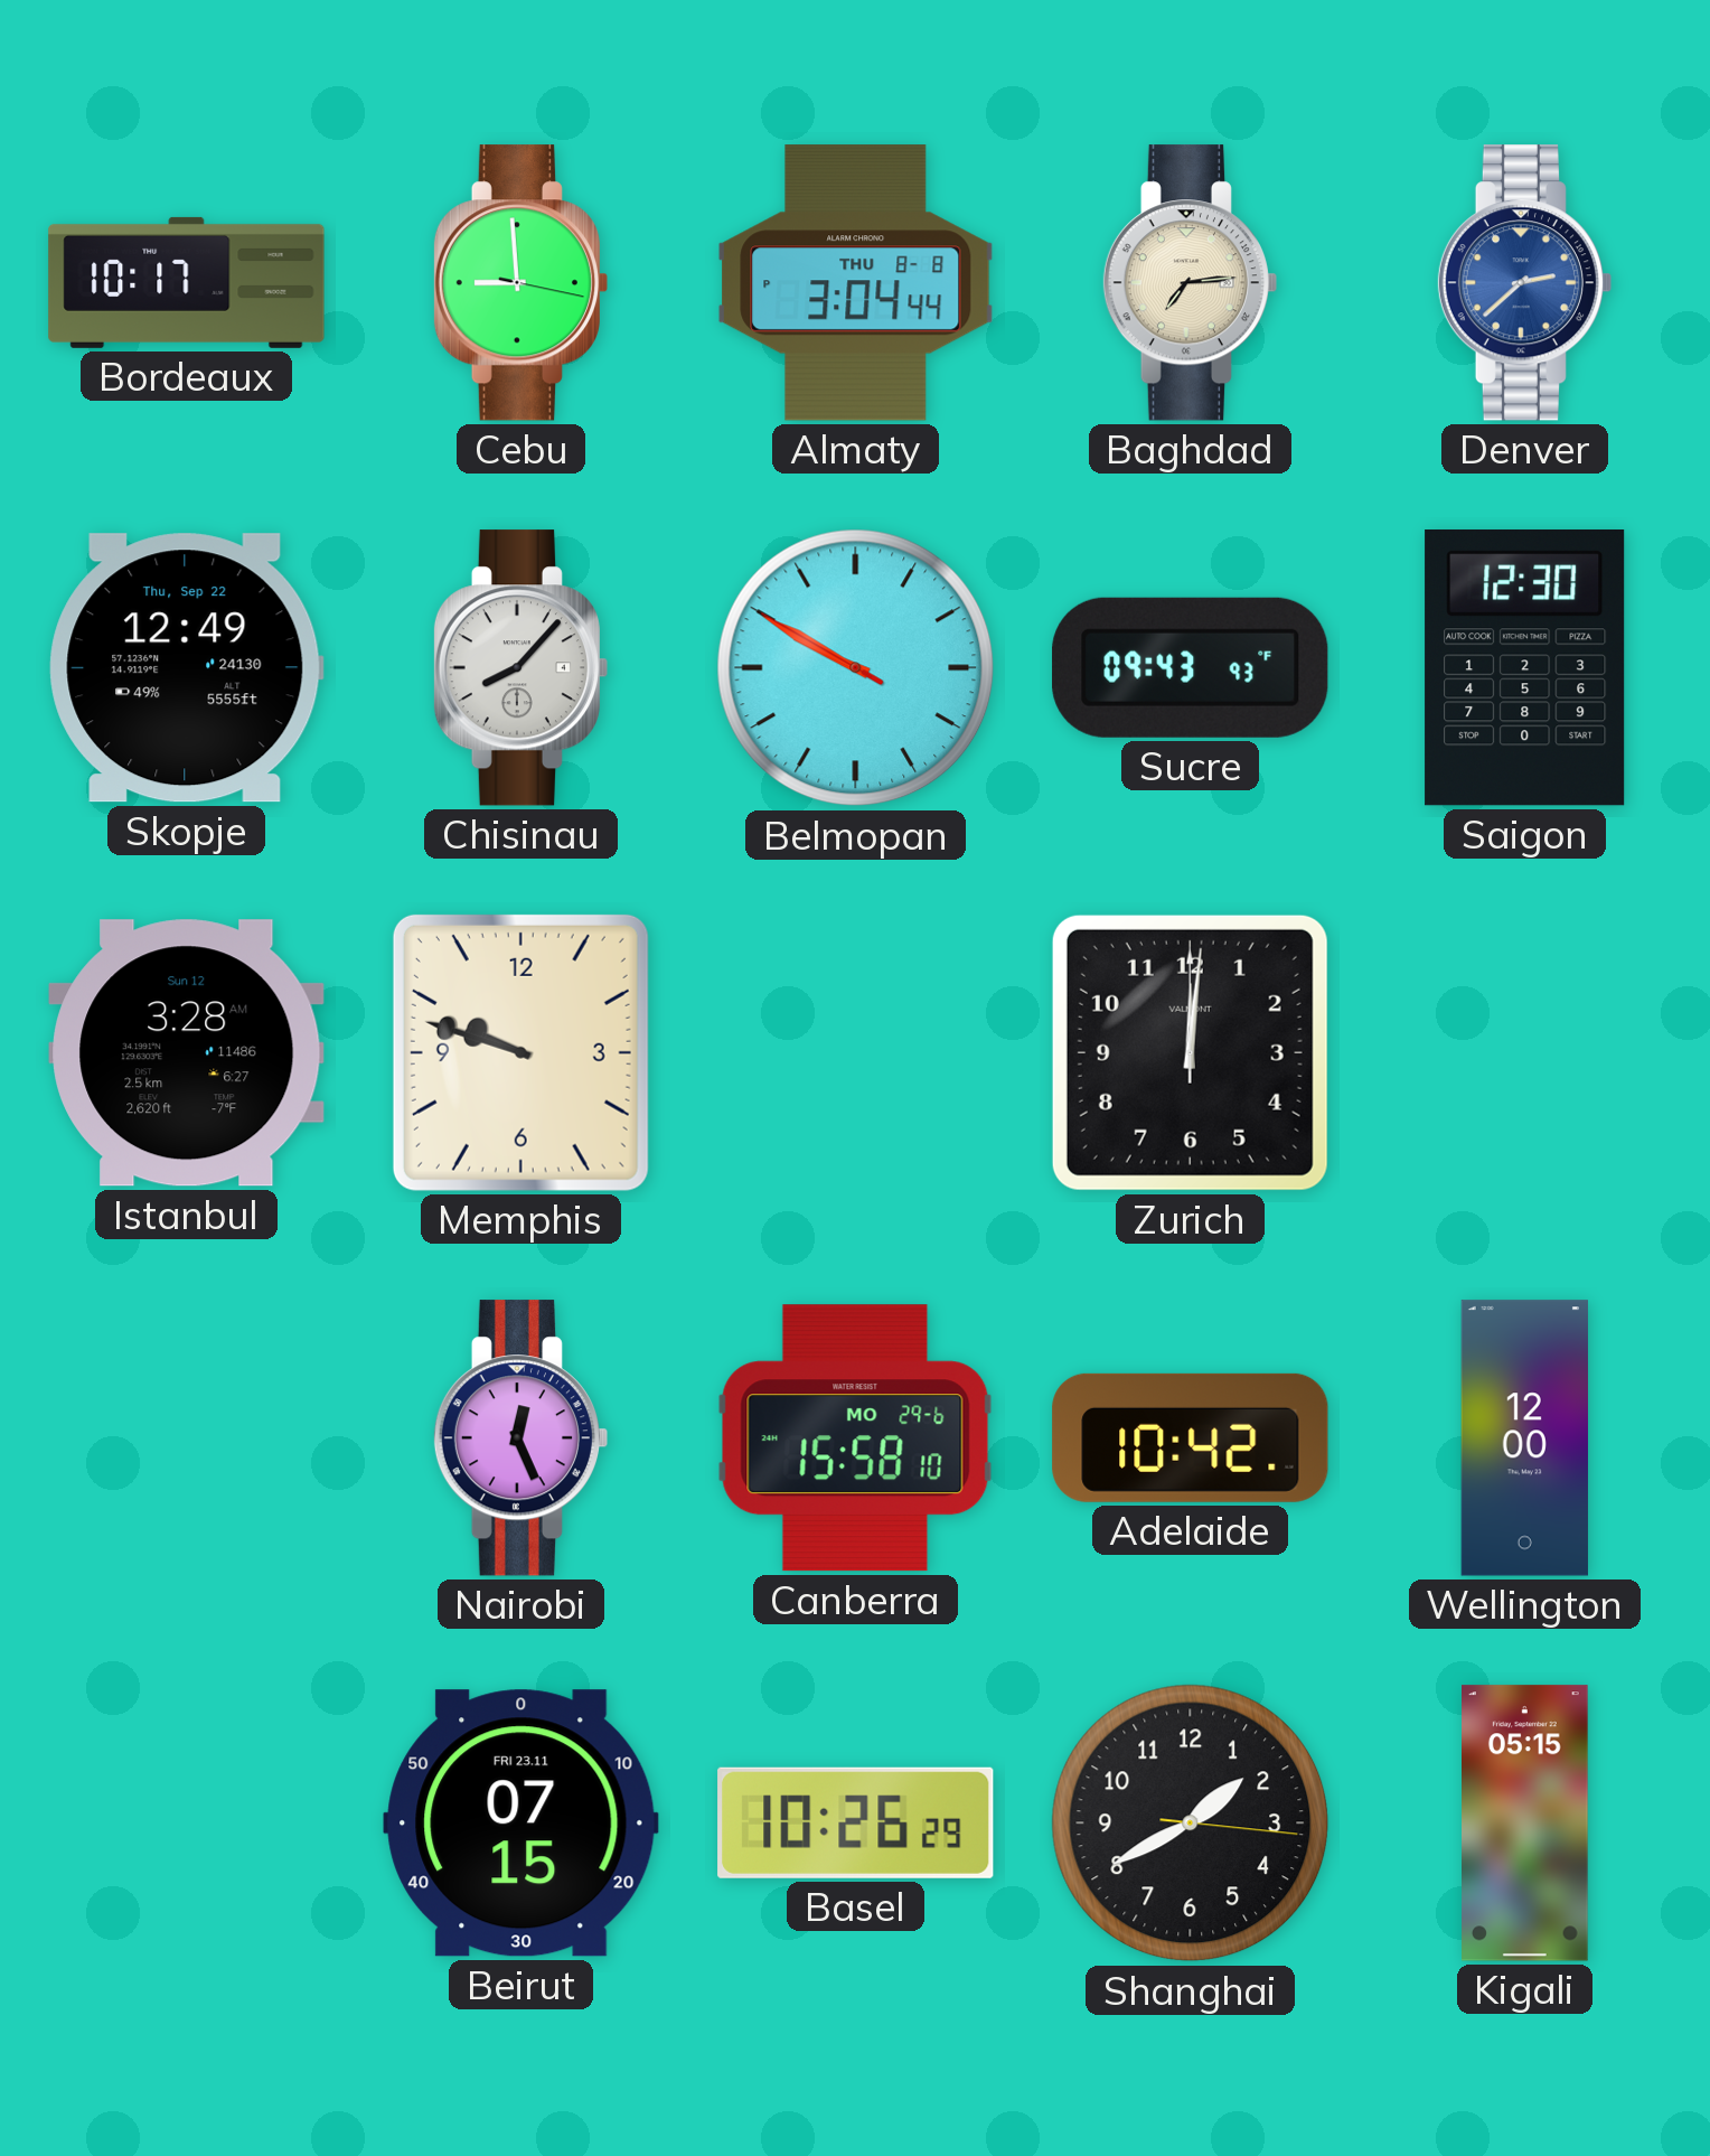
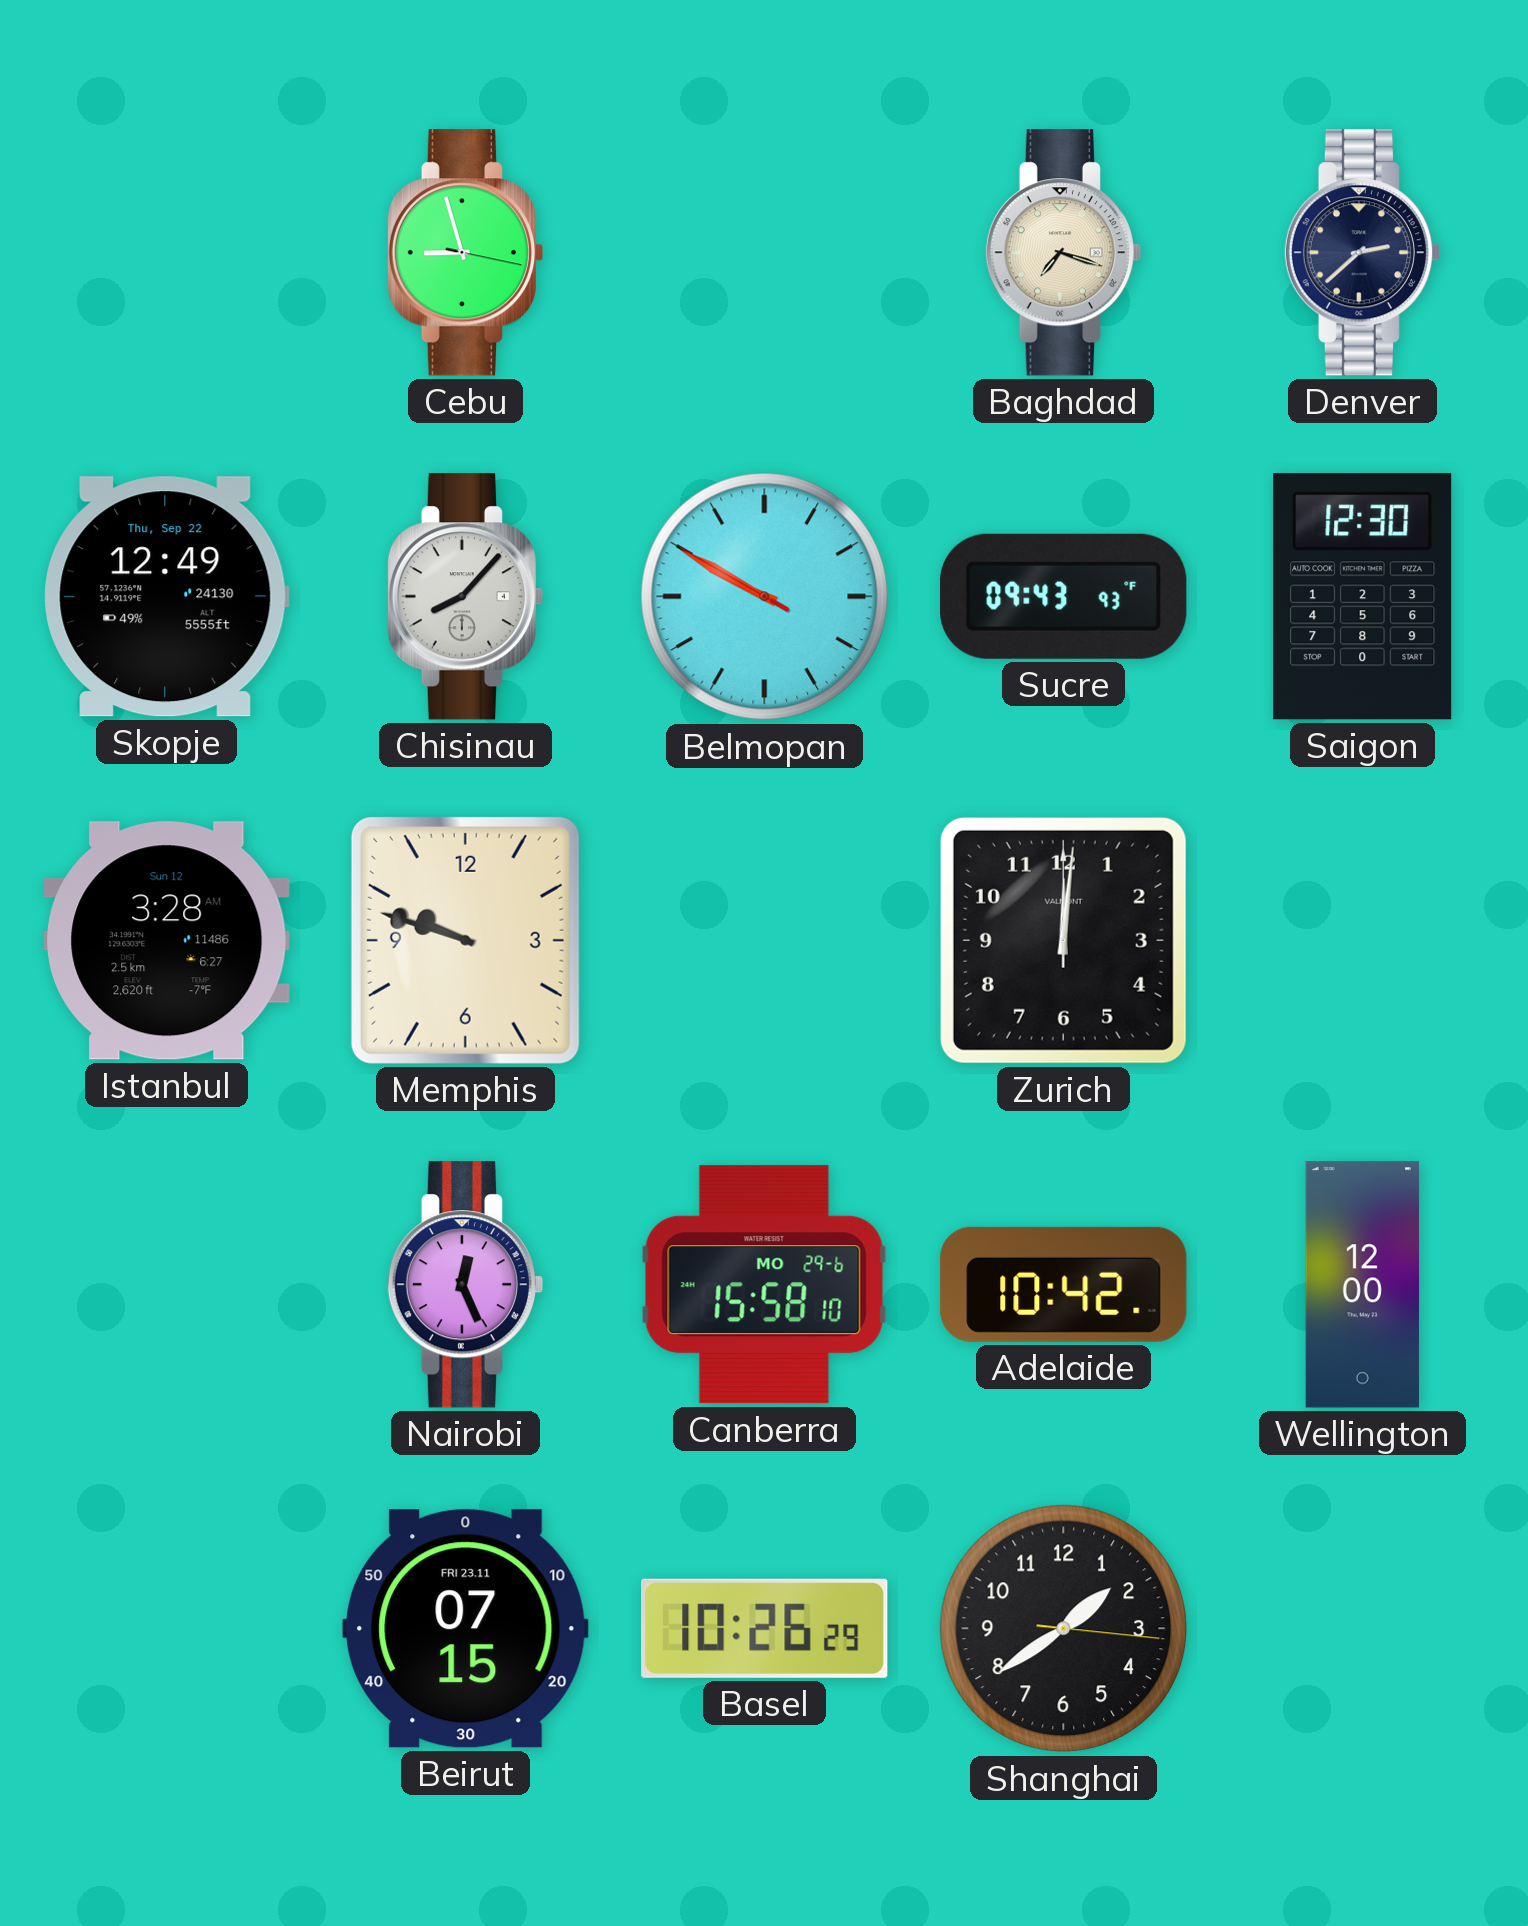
Bordeaux: 10:17 -> none
Cebu: 8:59 -> 8:57
Almaty: 3:04 -> none
Baghdad: 7:14 -> 7:18
Denver dial: blue -> navy
Shanghai: 1:40 -> 1:39
Kigali: 05:15 -> none
